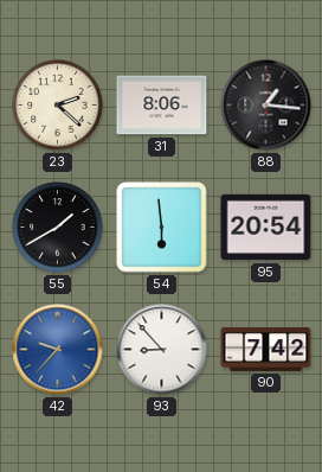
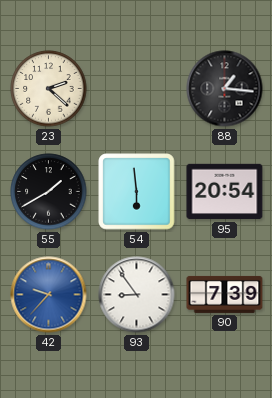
31: 8:06 -> none
93: 8:53 -> 8:54
90: 7:42 -> 7:39
